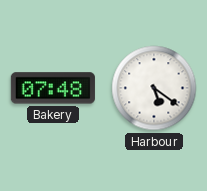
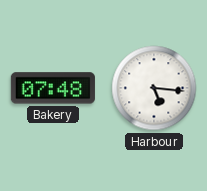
Harbour: 5:21 -> 5:16
